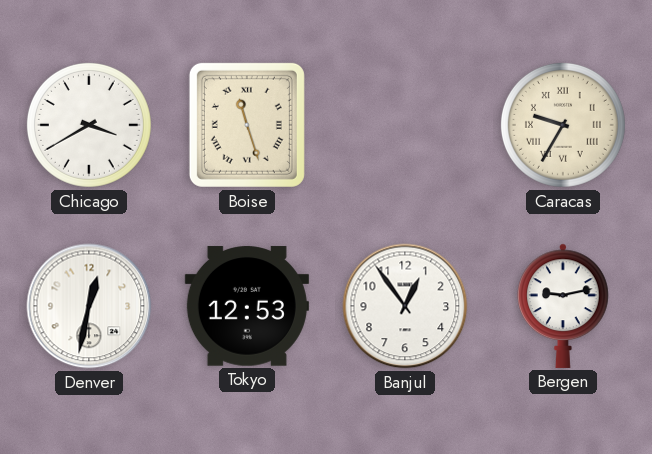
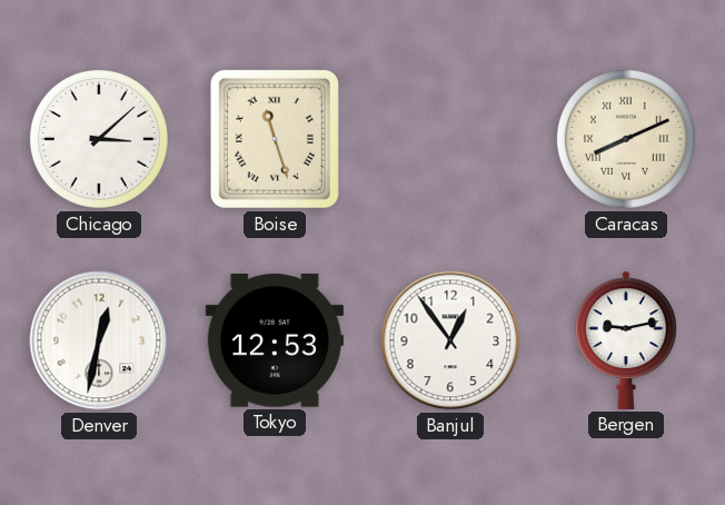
Chicago: 3:40 -> 3:08
Caracas: 9:35 -> 8:11
